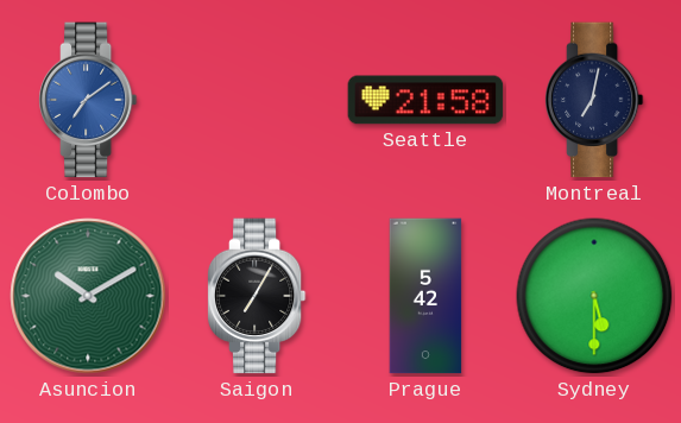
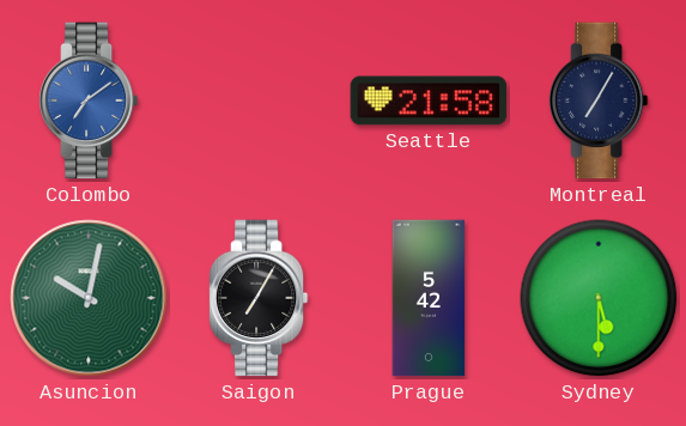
Montreal: 7:02 -> 7:05
Asuncion: 10:10 -> 10:02
